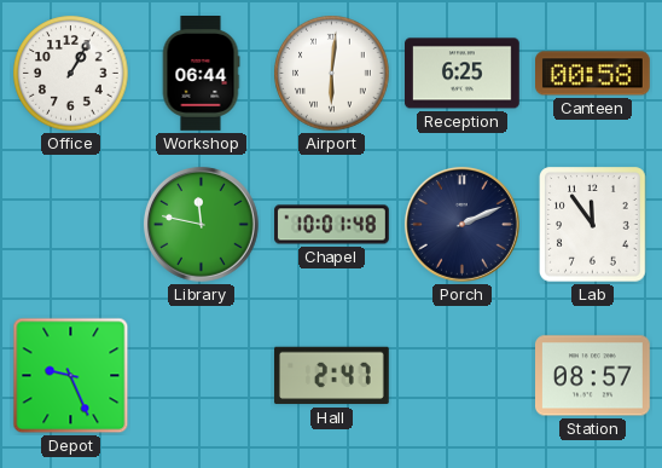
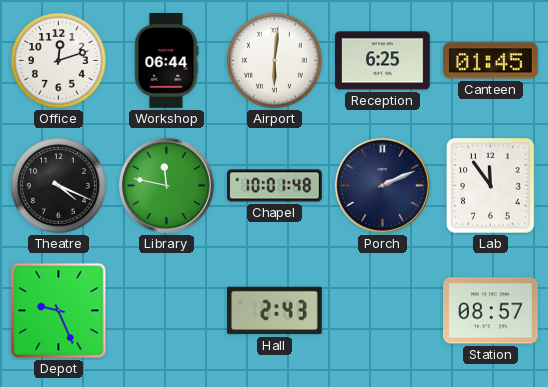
Office: 1:05 -> 12:12
Canteen: 00:58 -> 01:45
Theatre: none -> 4:19
Hall: 2:47 -> 2:43
